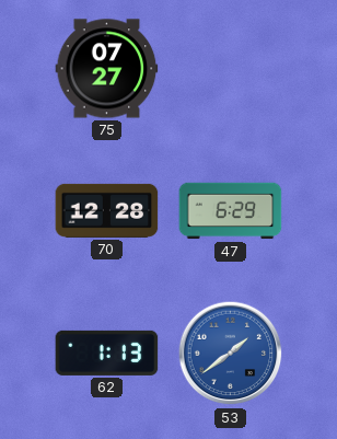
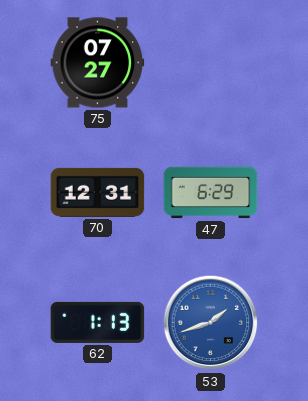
70: 12:28 -> 12:31
53: 1:39 -> 1:42
